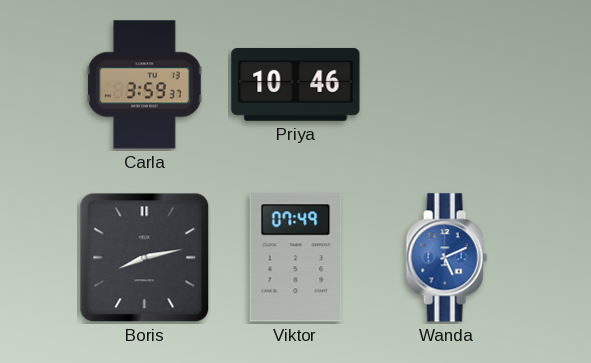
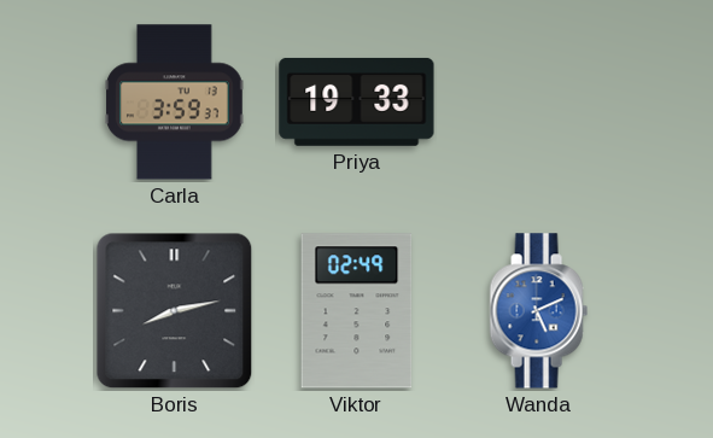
Priya: 10:46 -> 19:33
Viktor: 07:49 -> 02:49
